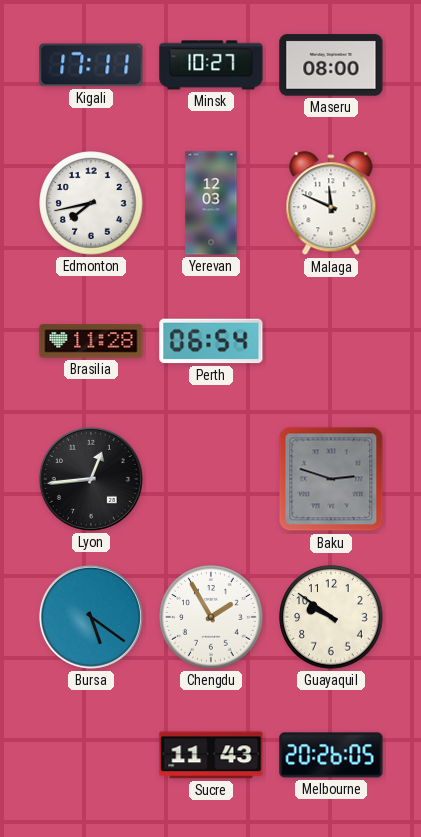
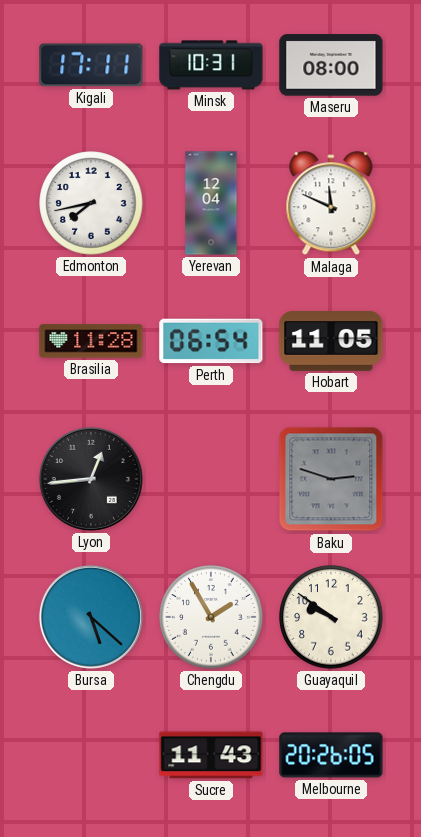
Minsk: 10:27 -> 10:31
Yerevan: 12:03 -> 12:04
Hobart: none -> 11:05
Bursa: 5:21 -> 5:22
